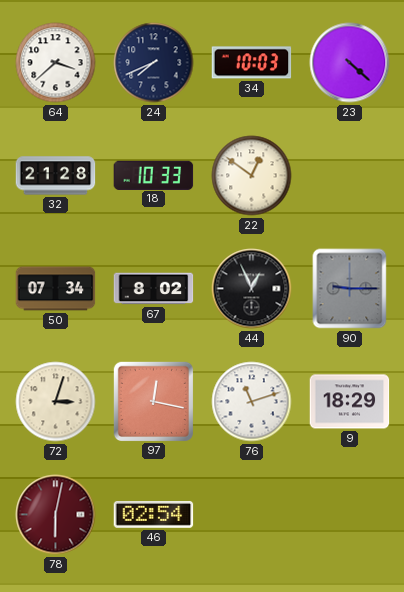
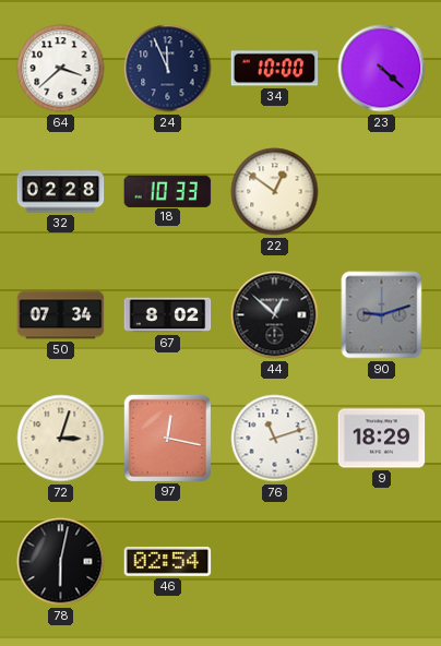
24: 7:41 -> 11:56
34: 10:03 -> 10:00
32: 21:28 -> 02:28
44: 12:56 -> 12:52
90: 9:15 -> 9:12
78 dial: burgundy -> black
